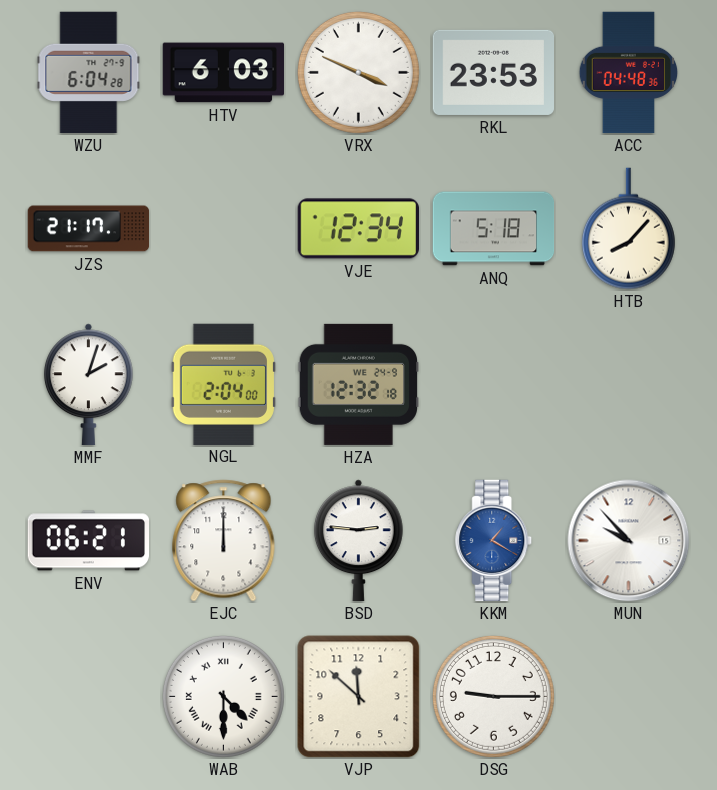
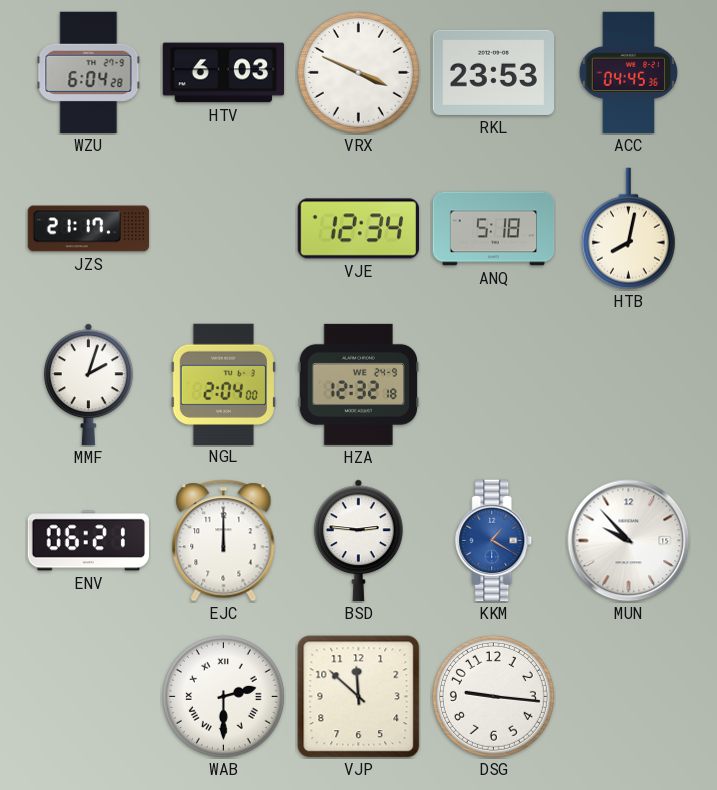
ACC: 04:48 -> 04:45
HTB: 8:07 -> 8:02
WAB: 4:30 -> 2:30
DSG: 9:15 -> 9:16
